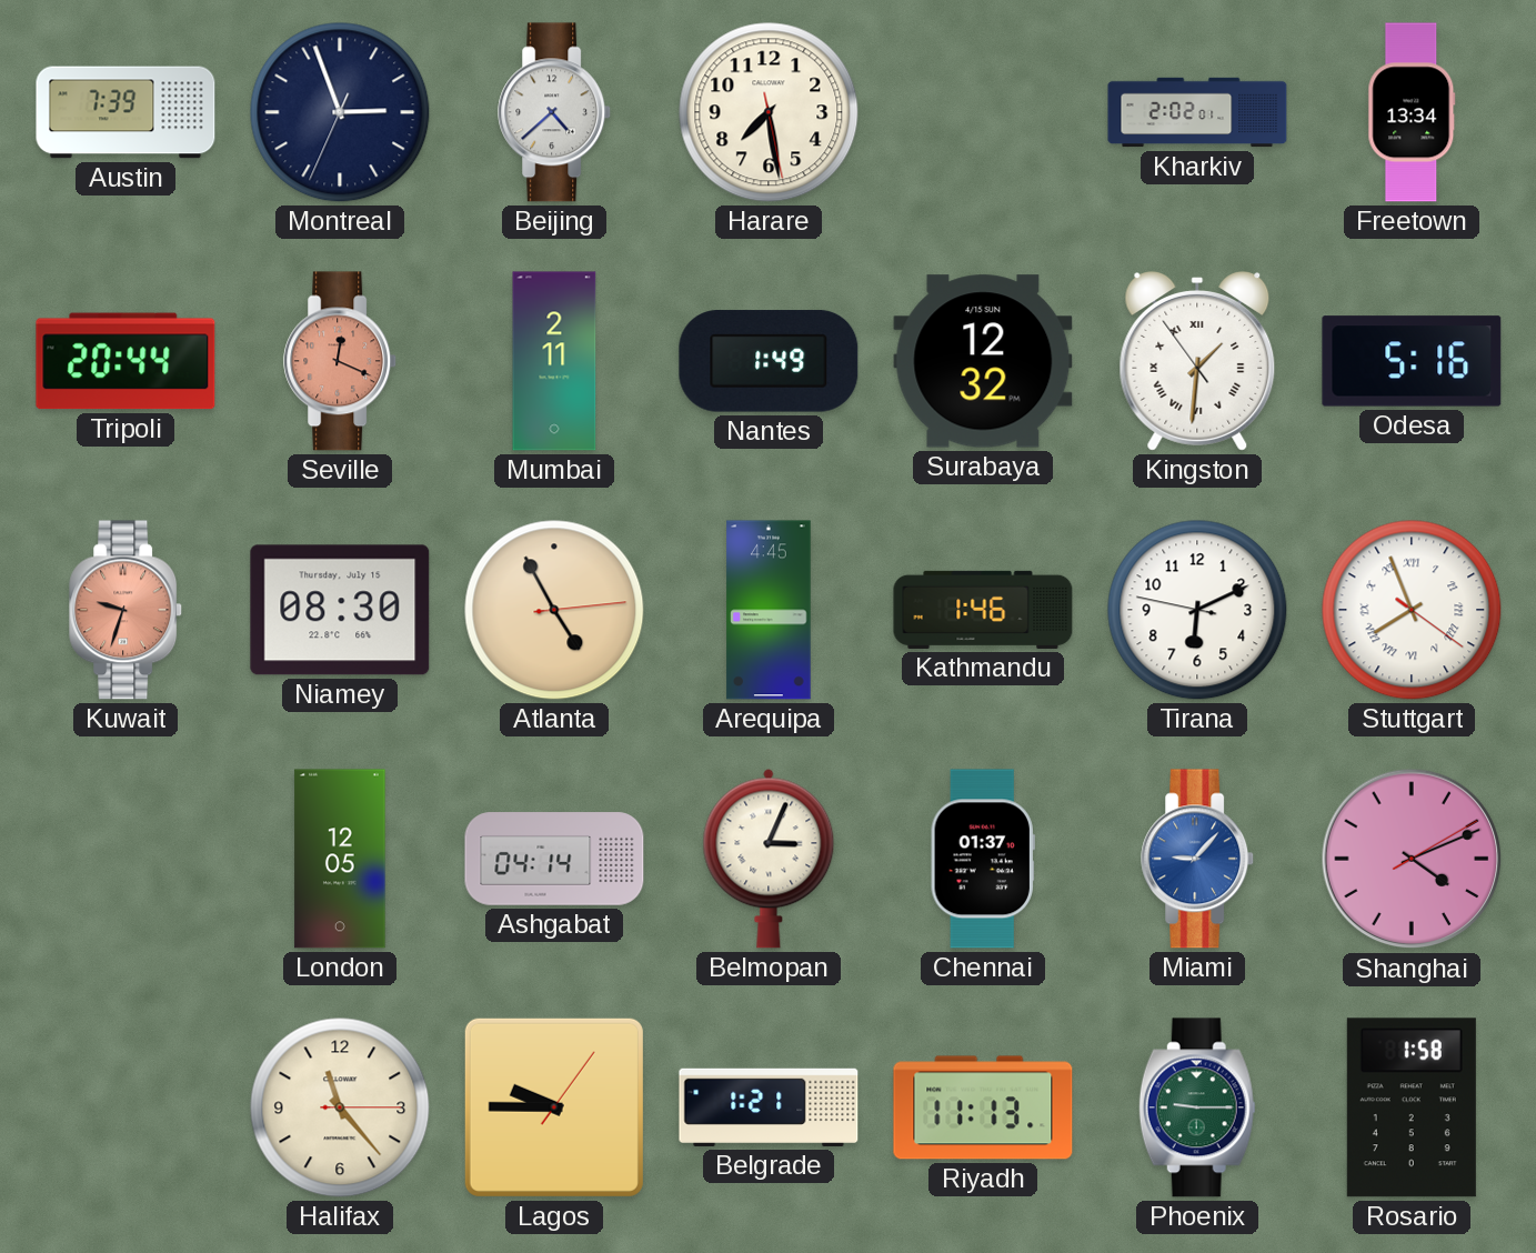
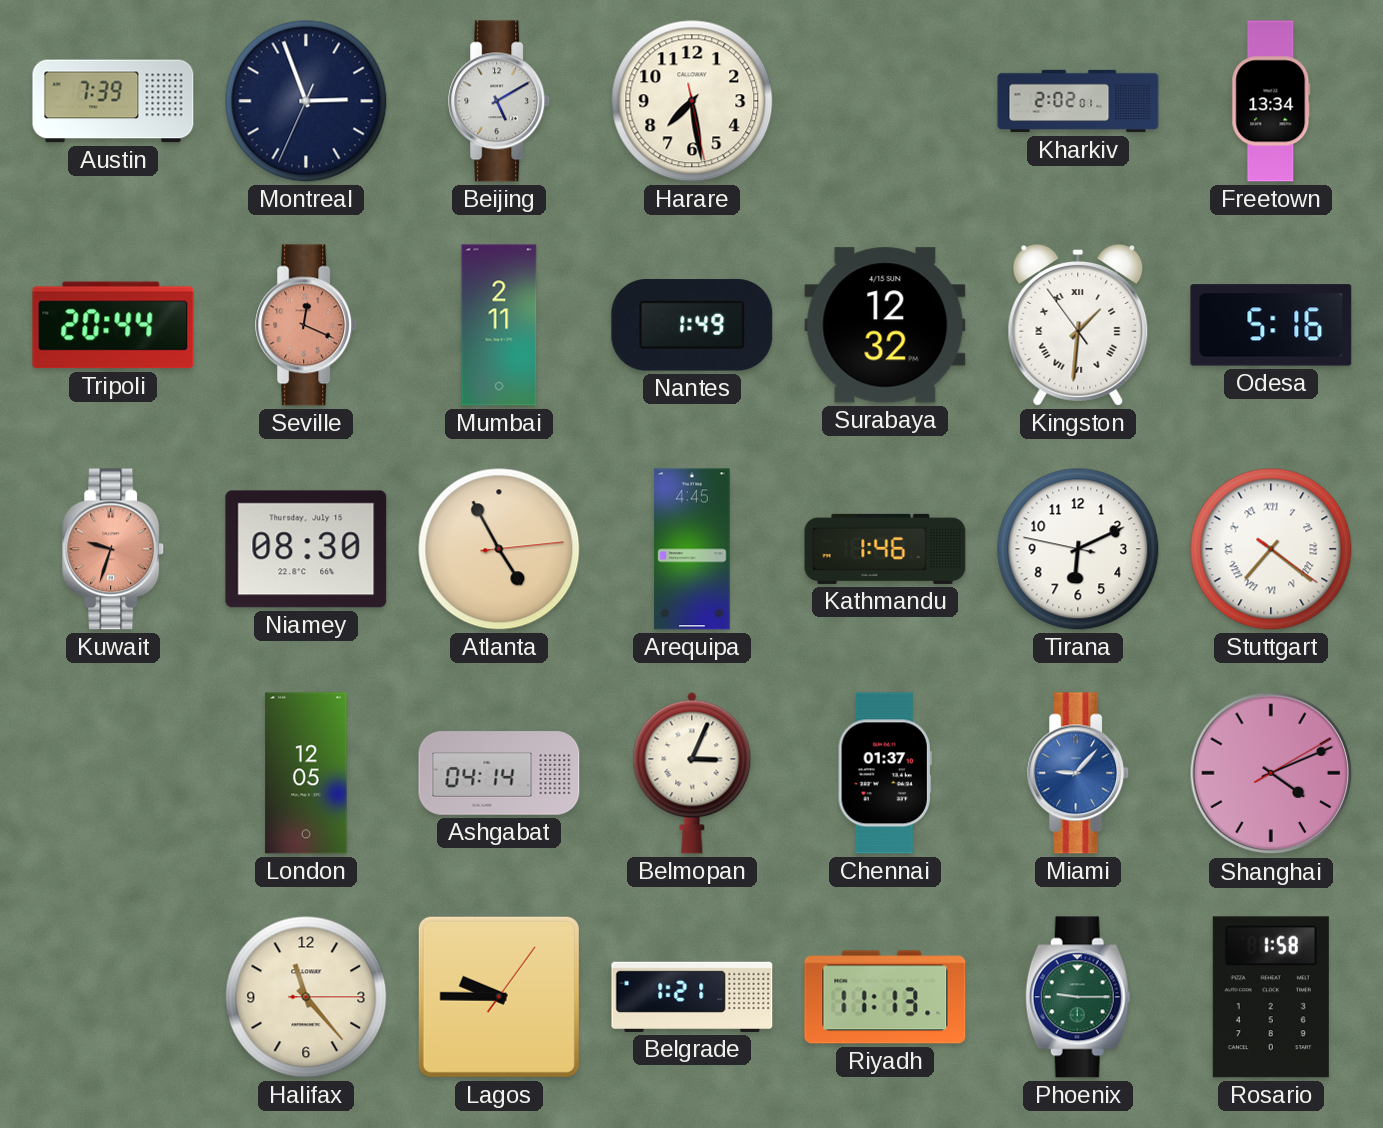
Beijing: 4:38 -> 5:10
Stuttgart: 7:56 -> 7:21
